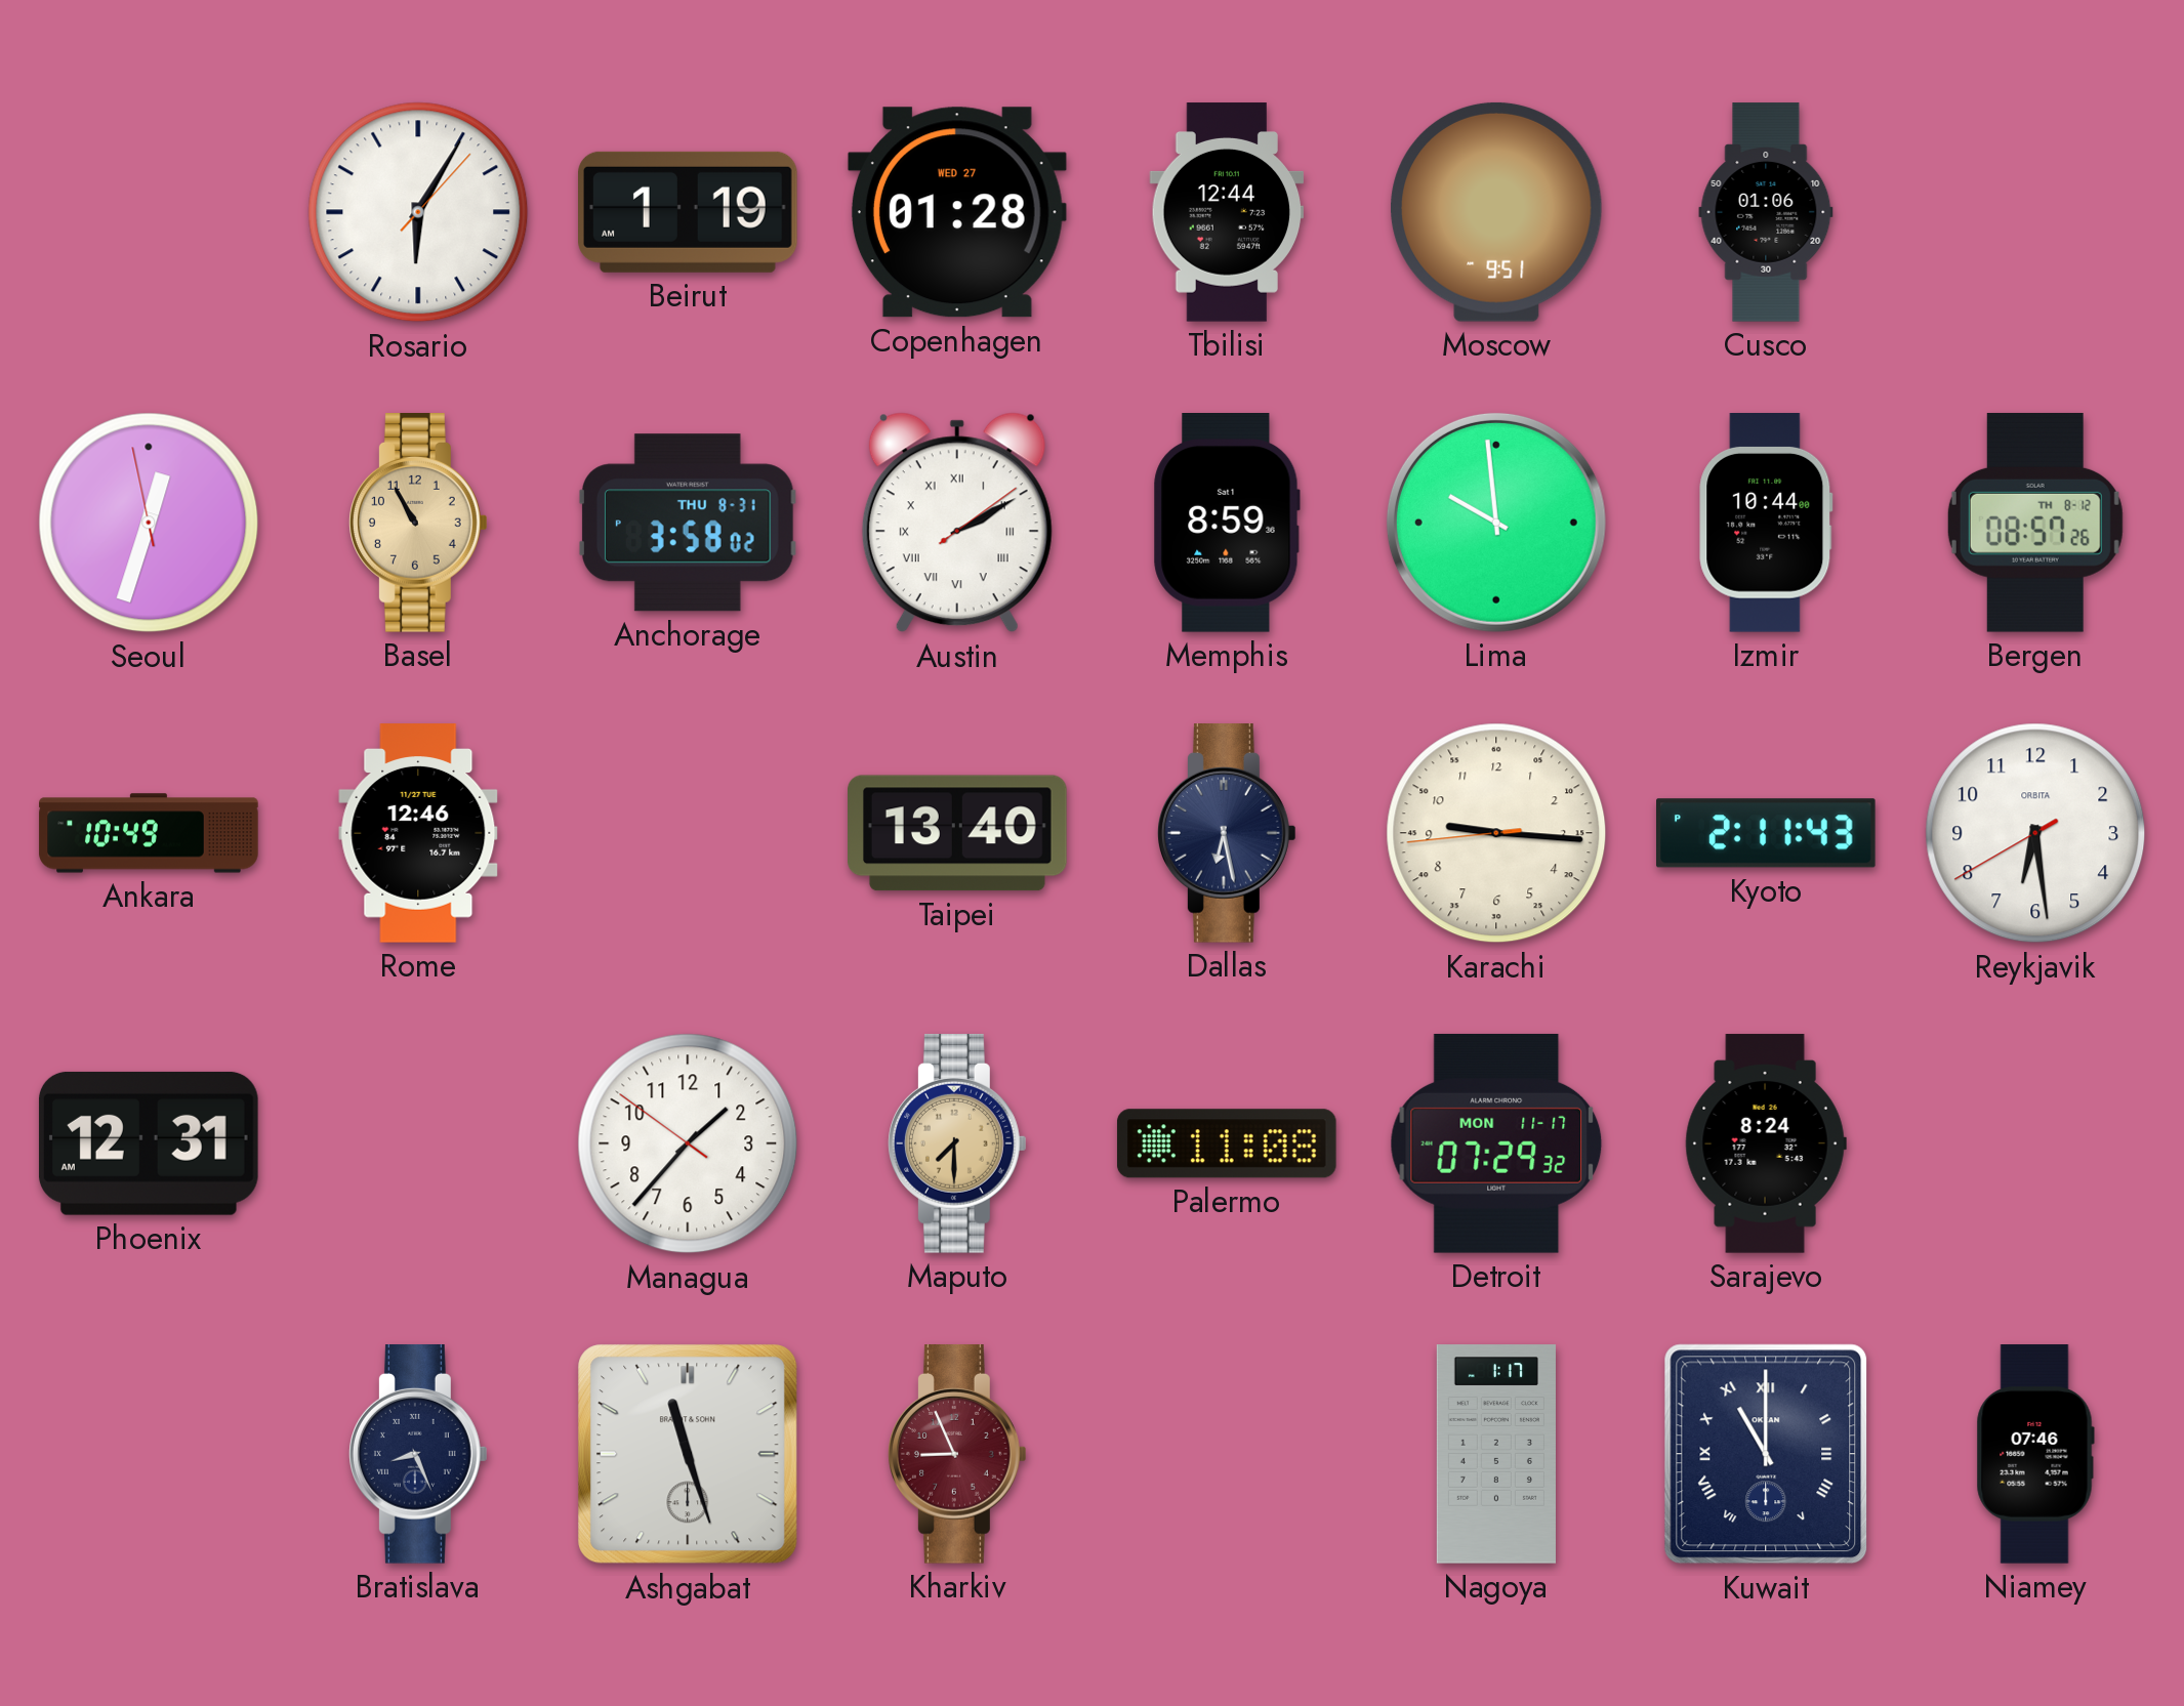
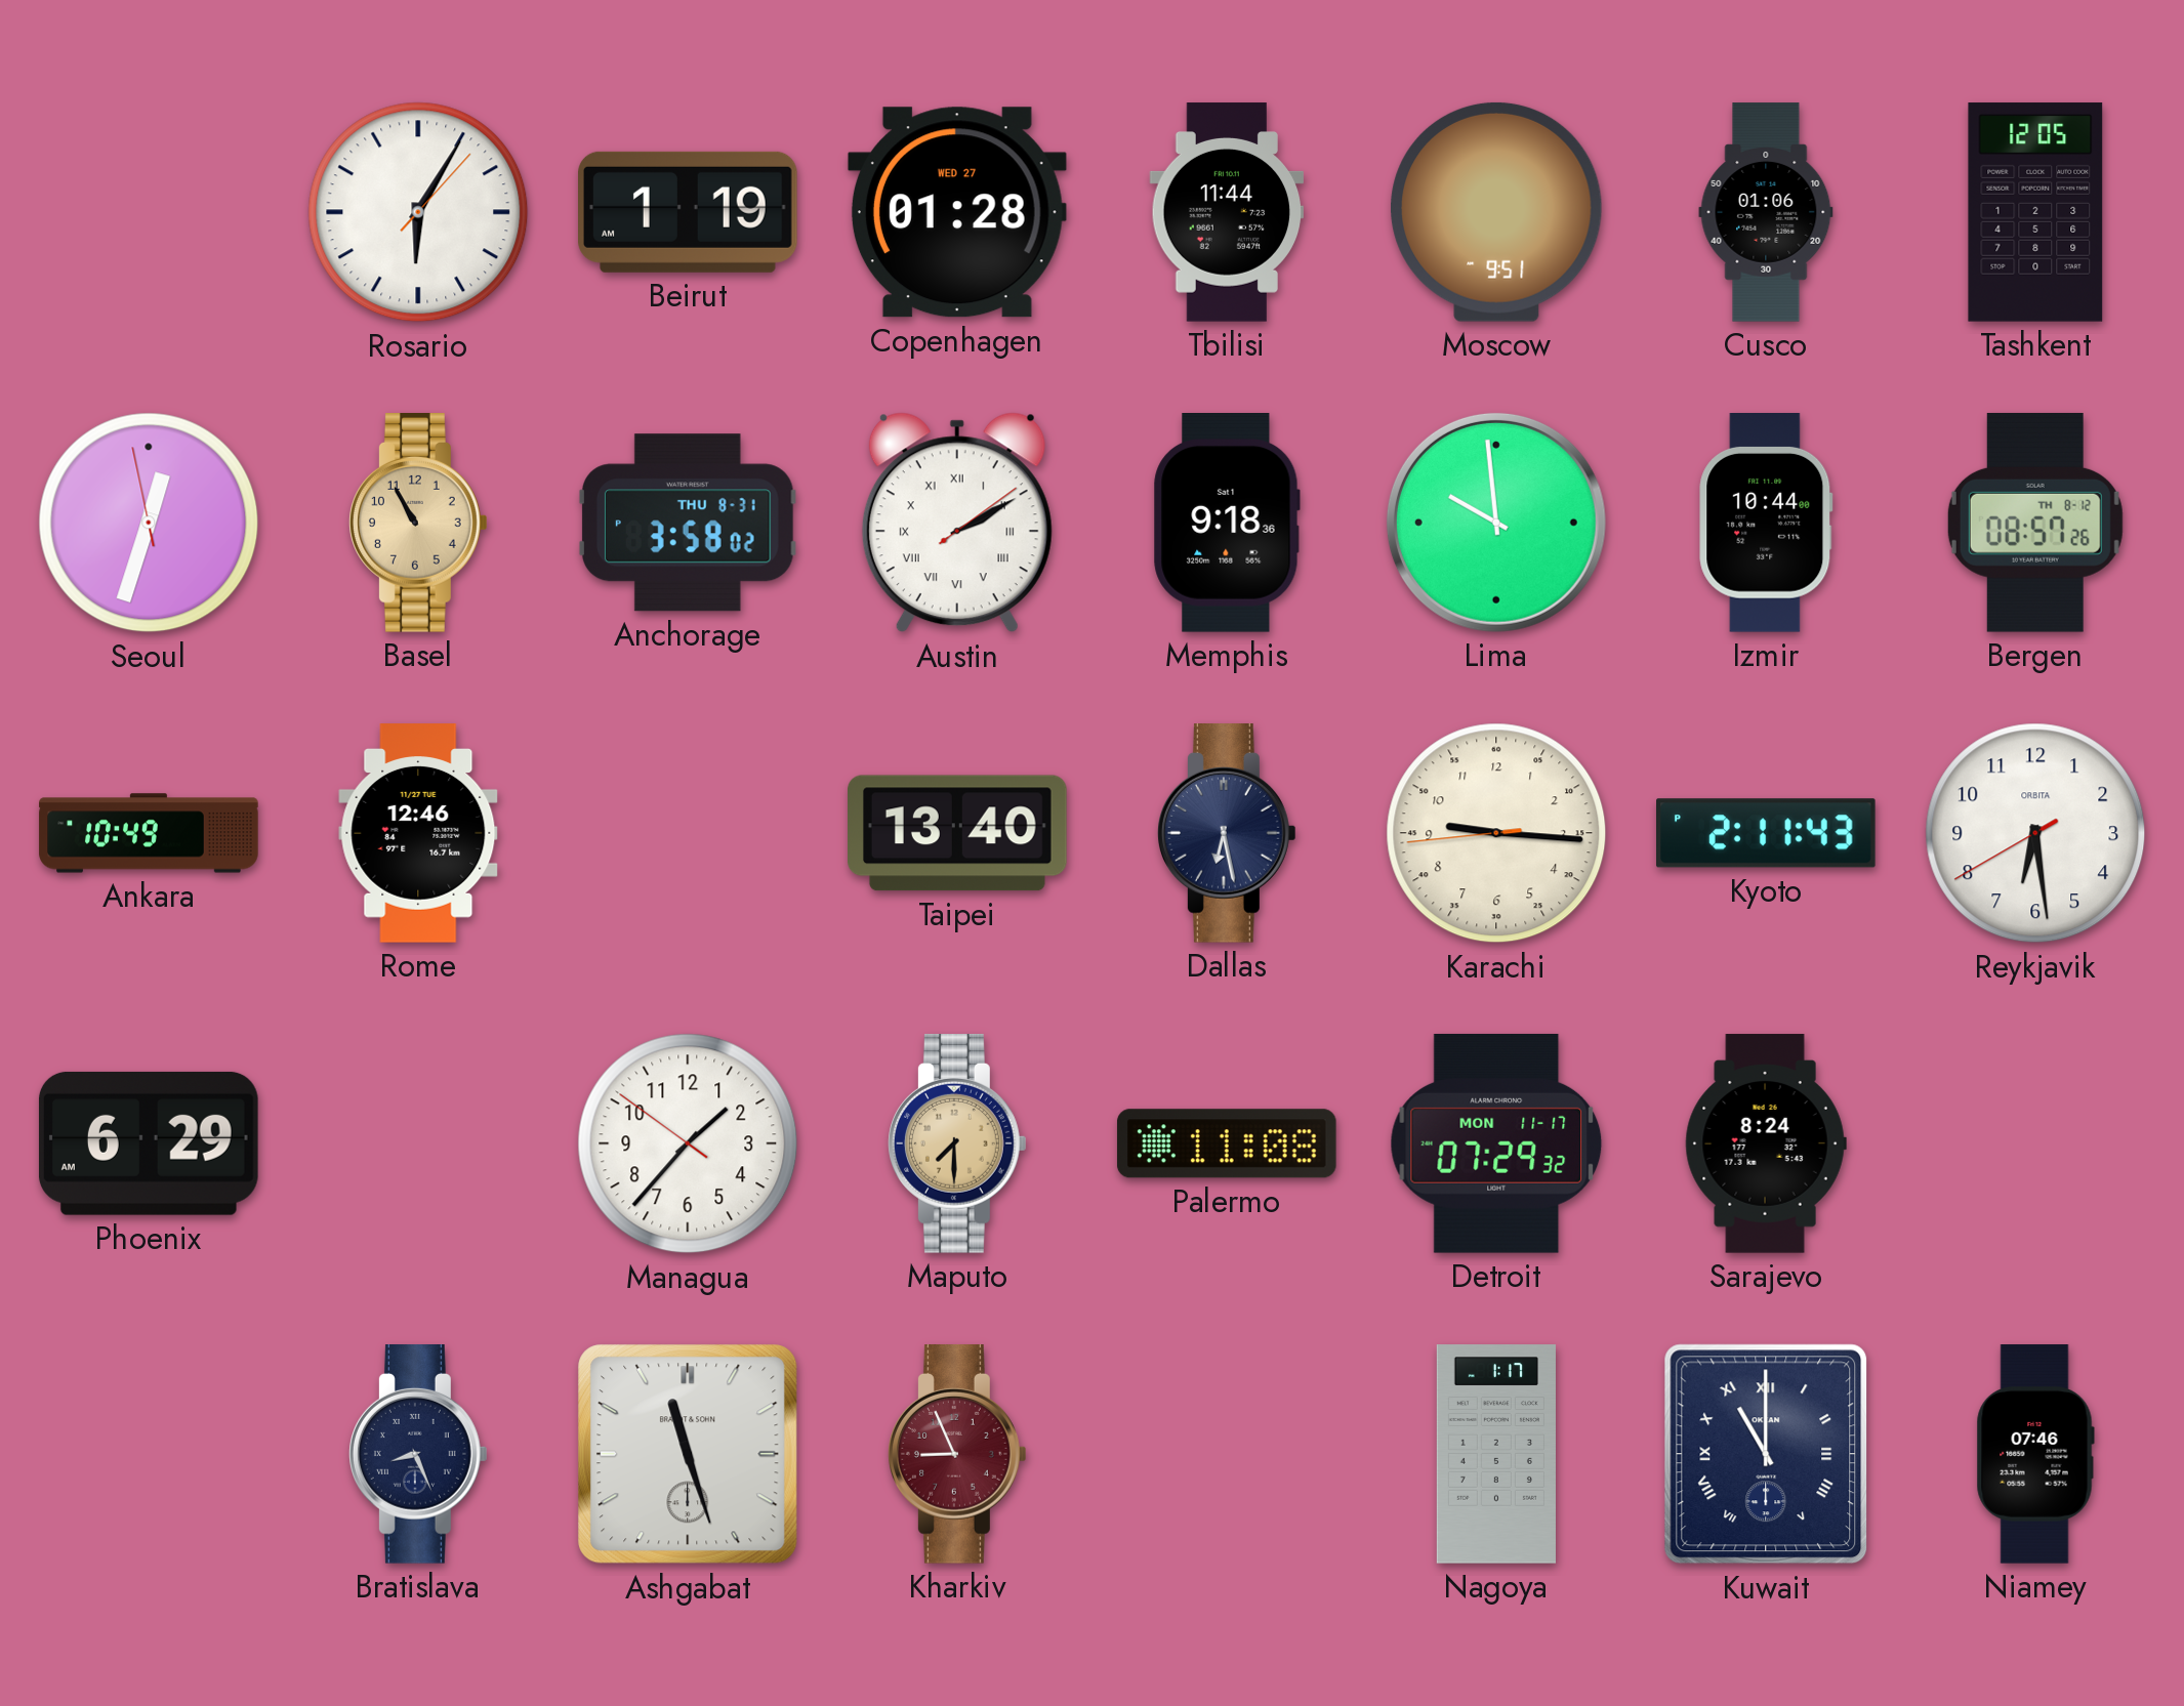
Tbilisi: 12:44 -> 11:44
Tashkent: none -> 12:05
Memphis: 8:59 -> 9:18
Phoenix: 12:31 -> 6:29
